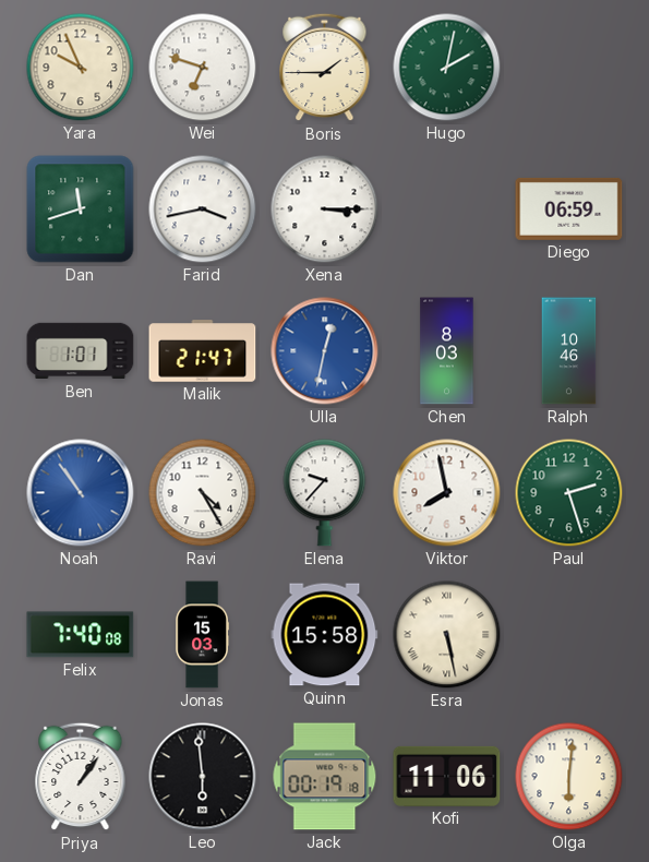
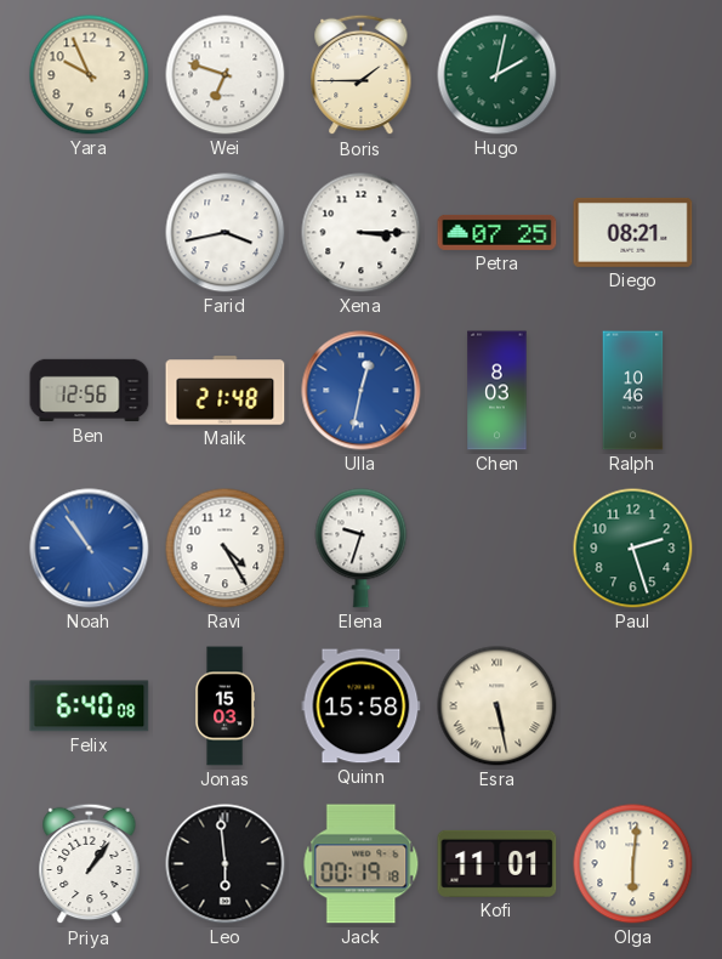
Dan: 11:42 -> none
Petra: none -> 07:25
Diego: 06:59 -> 08:21
Ben: 1:01 -> 12:56
Malik: 21:47 -> 21:48
Elena: 9:37 -> 9:33
Viktor: 7:58 -> none
Felix: 7:40 -> 6:40
Kofi: 11:06 -> 11:01
